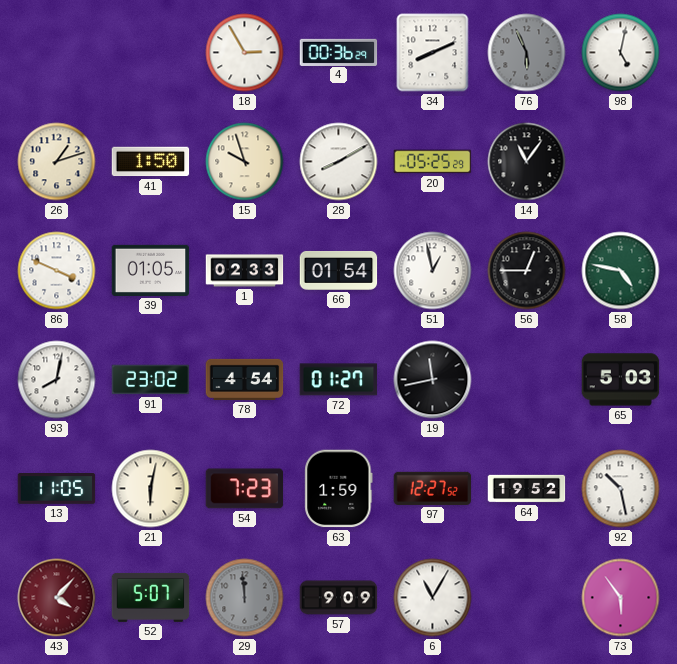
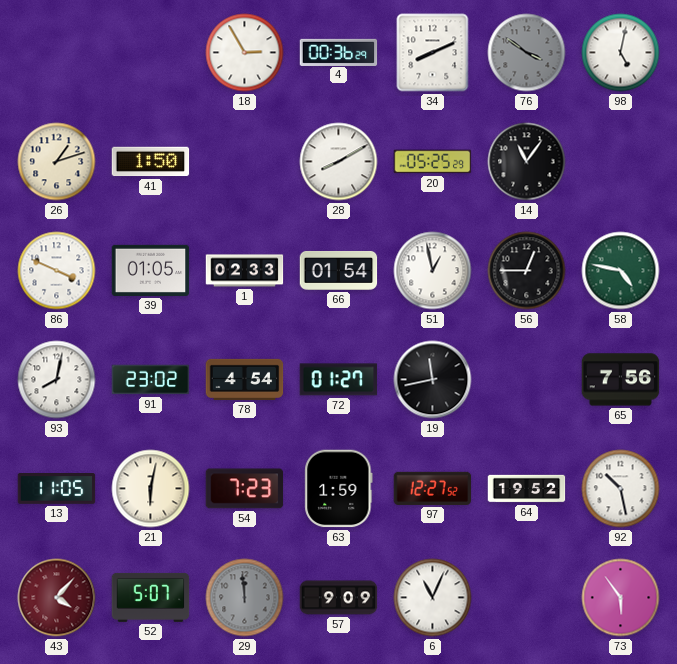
76: 5:56 -> 3:51
15: 9:57 -> none
65: 5:03 -> 7:56
6: 11:05 -> 11:04
